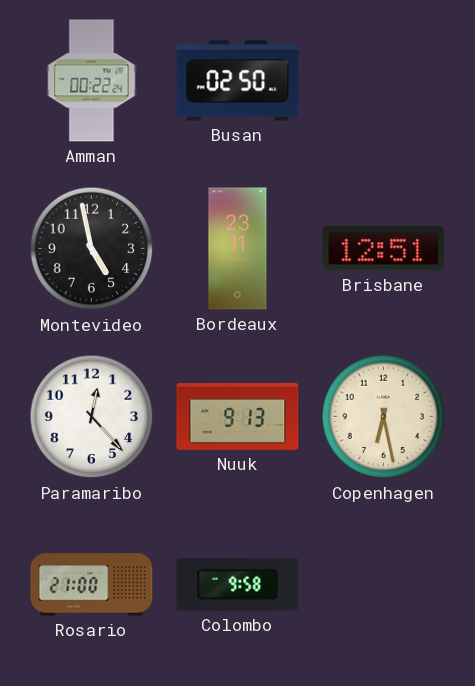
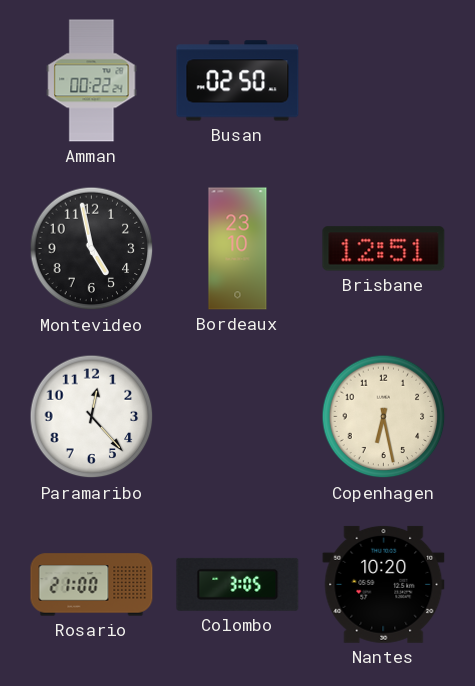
Bordeaux: 23:11 -> 23:10
Nuuk: 9:13 -> none
Colombo: 9:58 -> 3:05
Nantes: none -> 10:20
